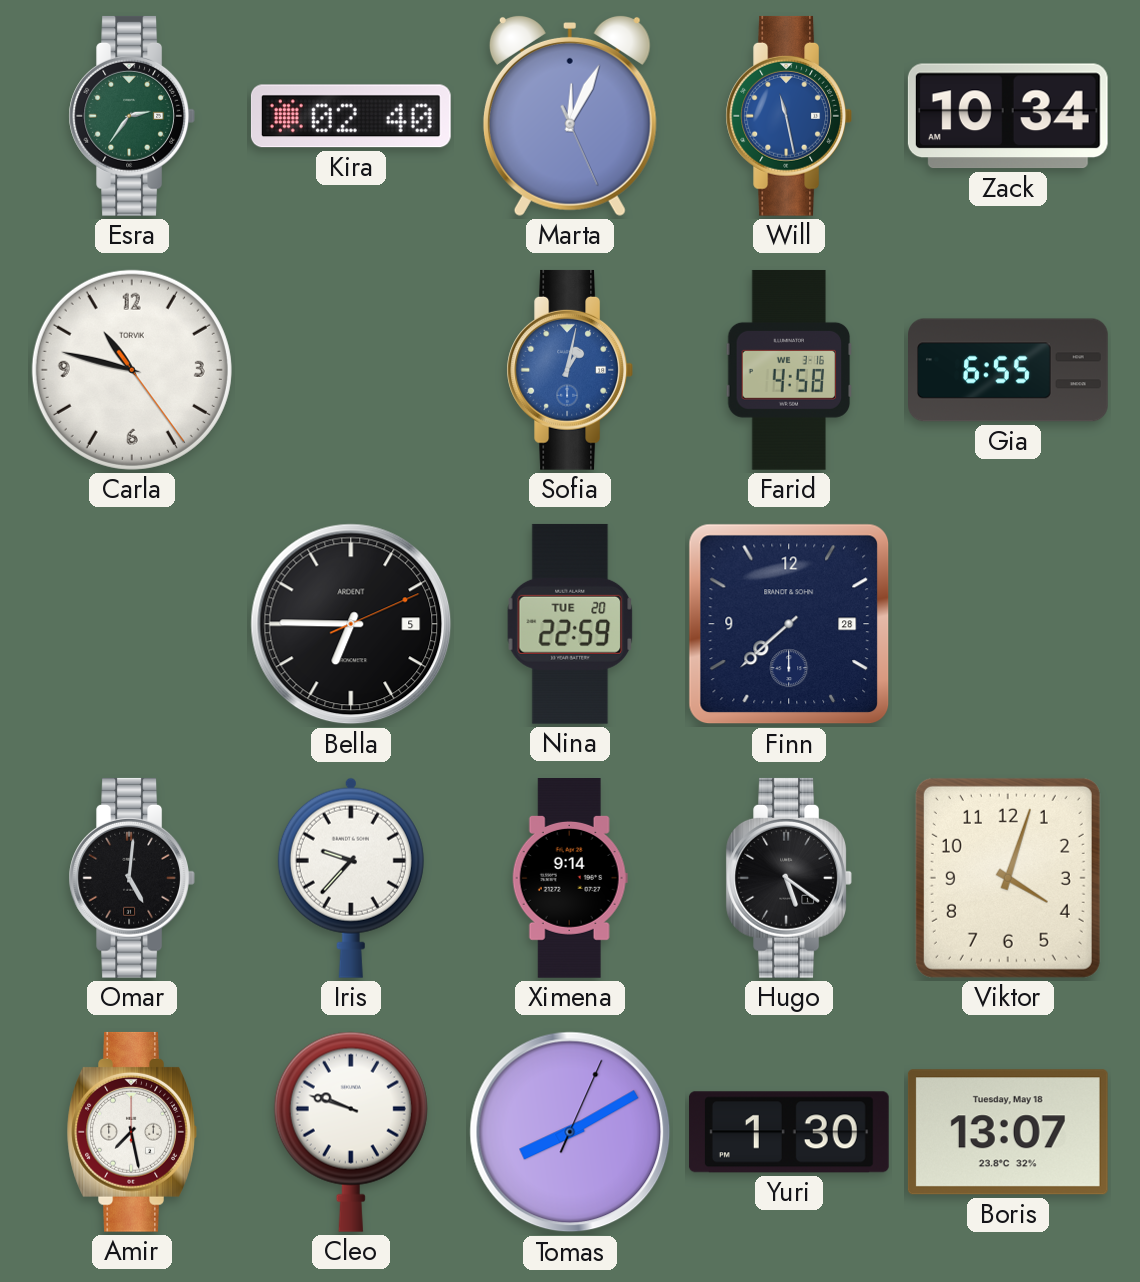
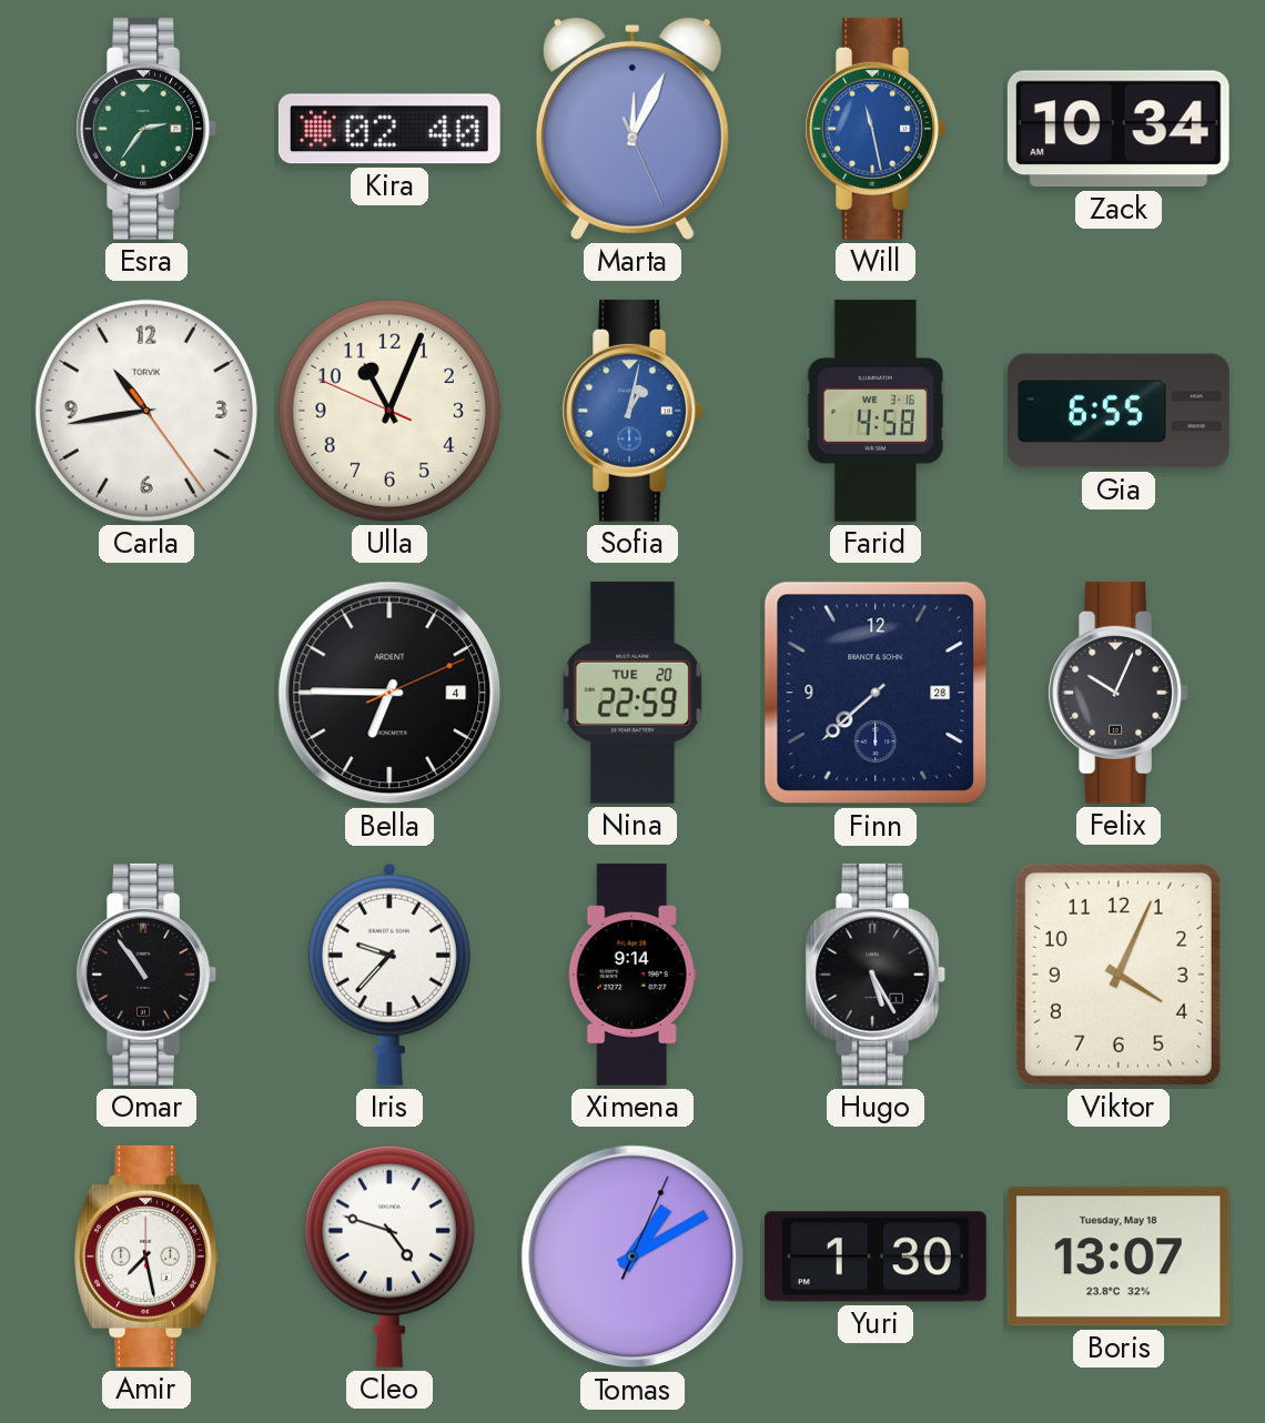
Carla: 10:47 -> 10:43
Ulla: none -> 11:03
Bella date: 5 -> 4
Felix: none -> 10:04
Omar: 5:01 -> 10:54
Hugo: 5:21 -> 5:25
Viktor: 4:03 -> 4:04
Cleo: 9:48 -> 4:48
Tomas: 8:10 -> 1:10
